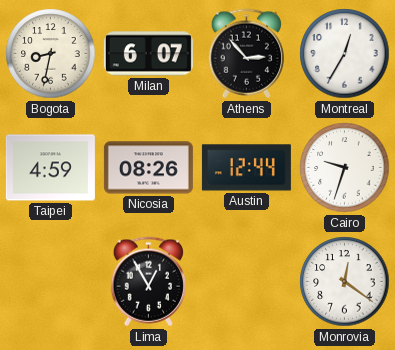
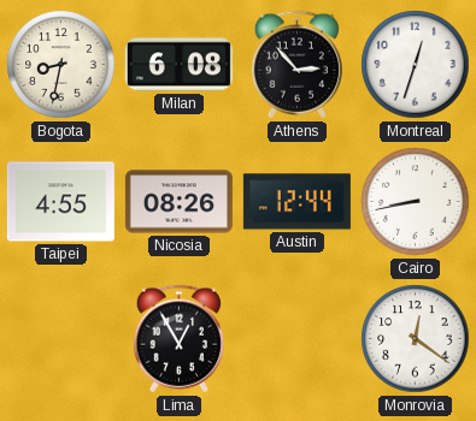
Milan: 6:07 -> 6:08
Montreal: 12:35 -> 12:33
Taipei: 4:59 -> 4:55
Cairo: 9:33 -> 8:43
